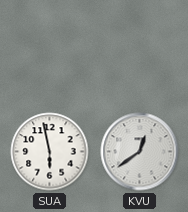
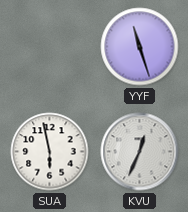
YYF: none -> 11:27
KVU: 12:39 -> 12:34
